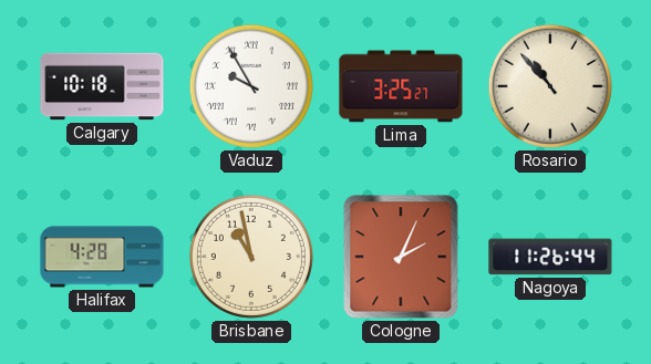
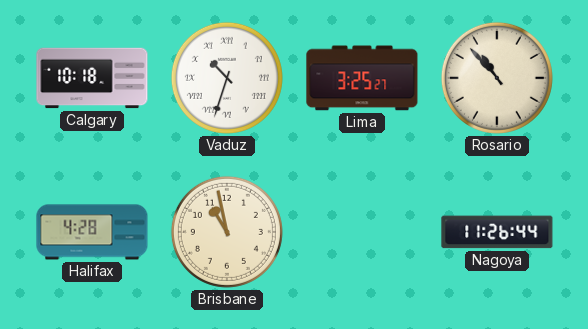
Vaduz: 9:55 -> 10:33
Cologne: 2:04 -> none
